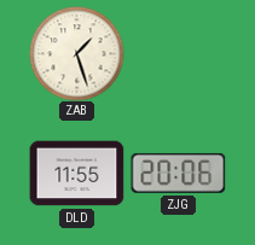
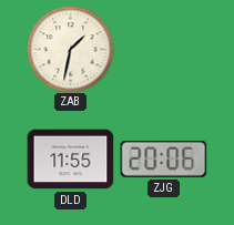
ZAB: 1:27 -> 1:32
